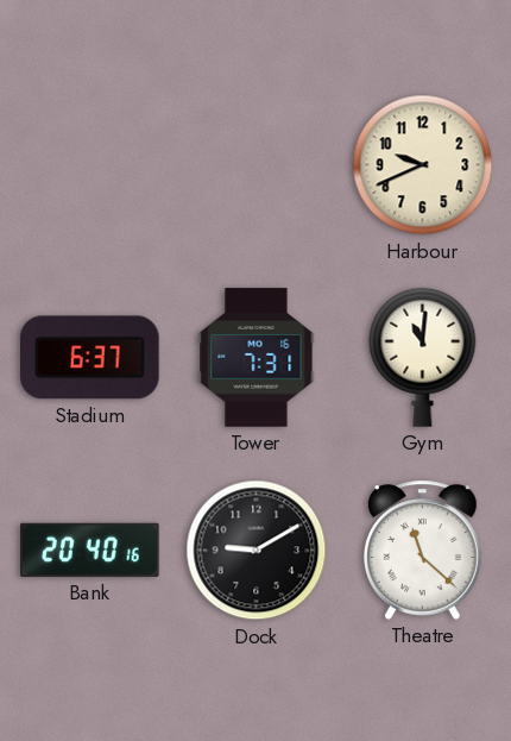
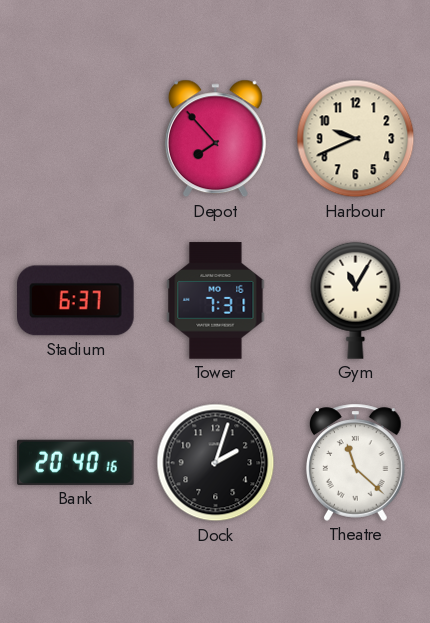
Depot: none -> 7:53
Gym: 11:01 -> 11:05
Dock: 9:10 -> 2:03
